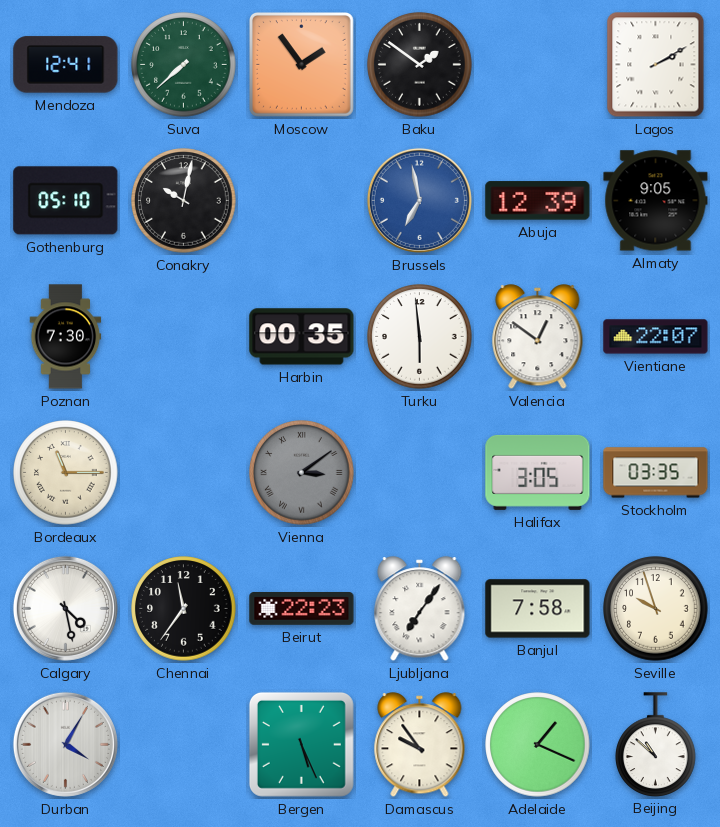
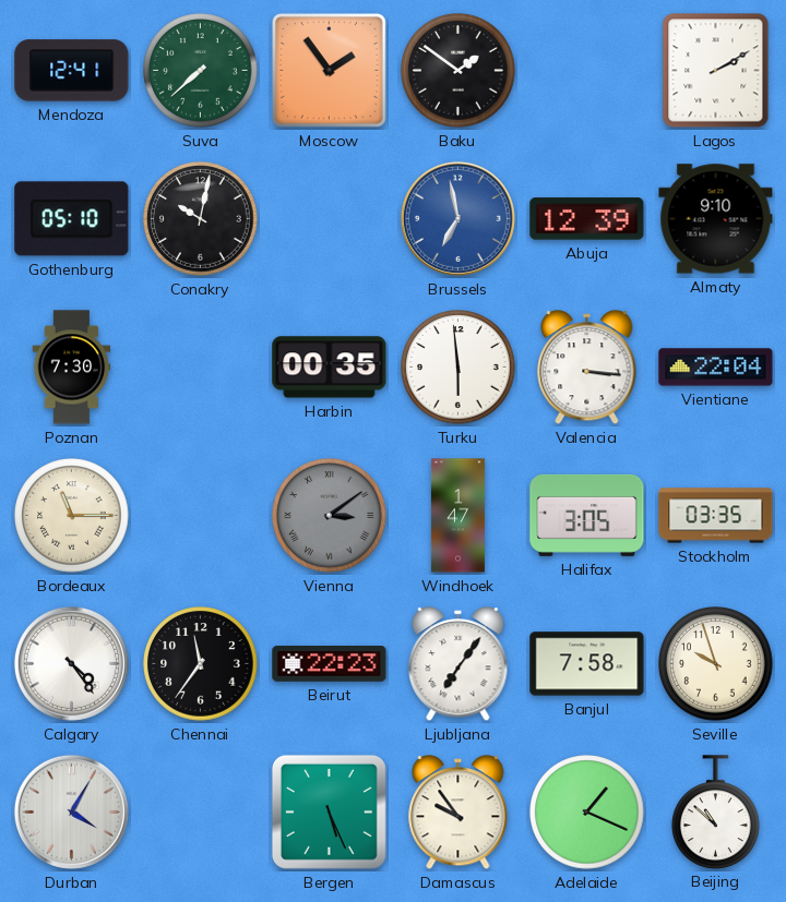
Almaty: 9:05 -> 9:10
Valencia: 12:51 -> 3:16
Vientiane: 22:07 -> 22:04
Windhoek: none -> 1:47
Calgary: 4:28 -> 4:24
